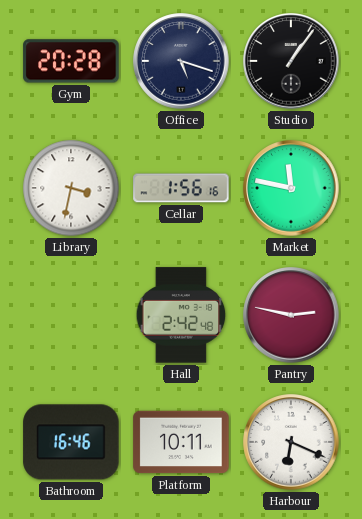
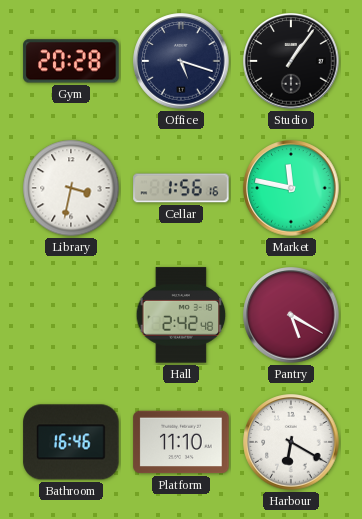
Pantry: 2:47 -> 5:20
Platform: 10:11 -> 11:10
Harbour: 6:19 -> 6:20
